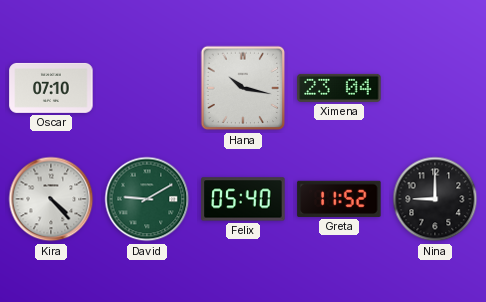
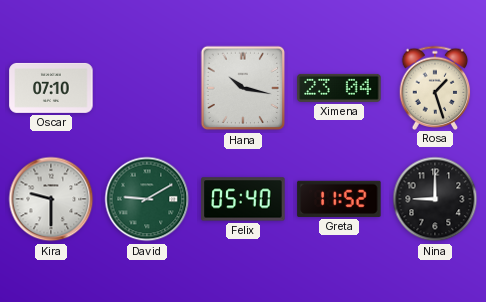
Rosa: none -> 1:27
Kira: 4:23 -> 9:30
